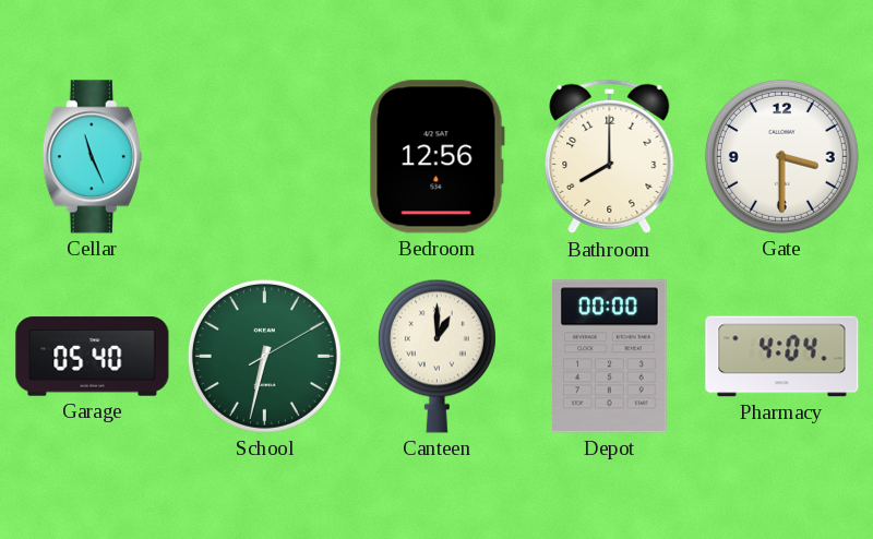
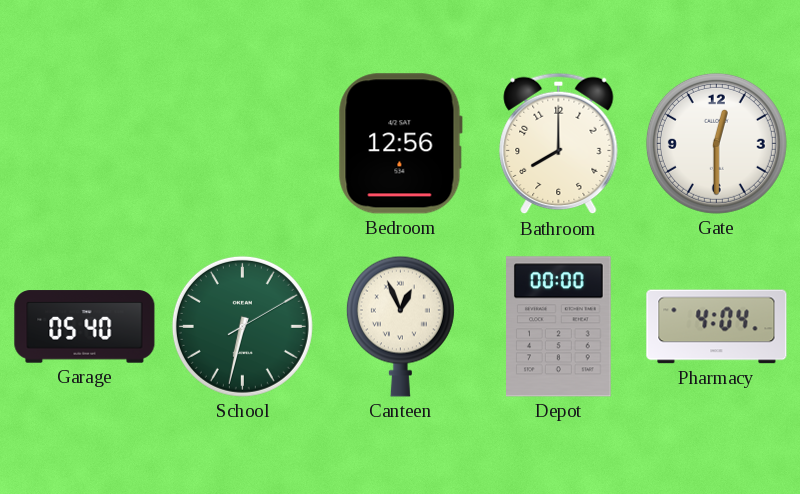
Cellar: 11:26 -> none
Gate: 3:30 -> 12:30
Canteen: 1:00 -> 12:56
